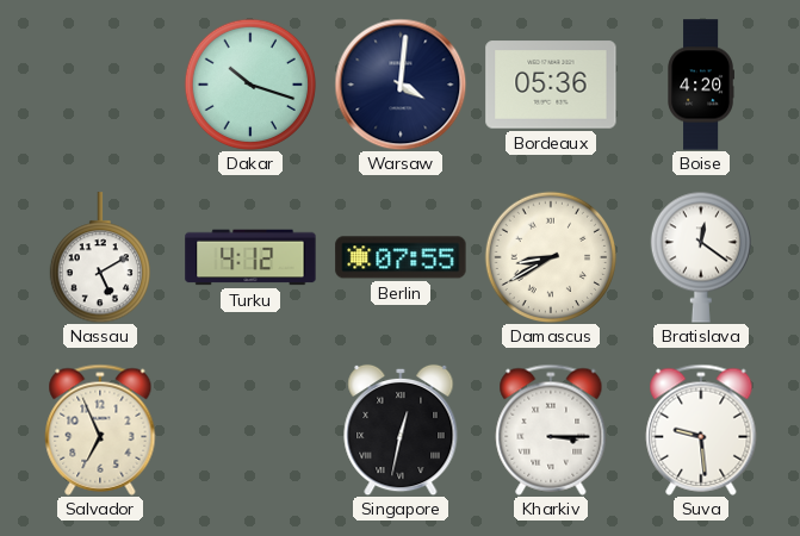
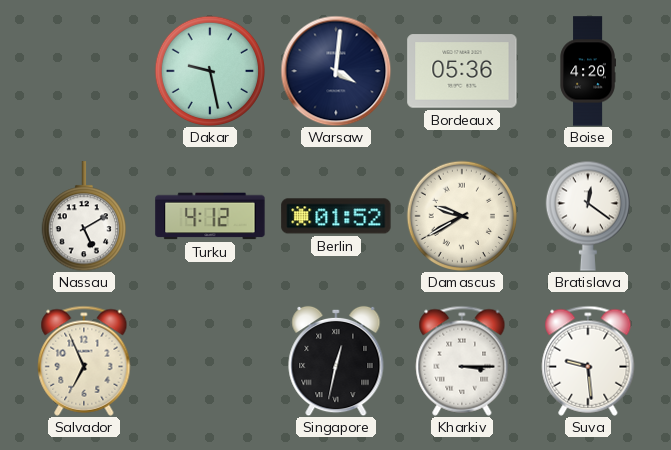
Dakar: 10:18 -> 9:28
Berlin: 07:55 -> 01:52
Damascus: 8:40 -> 9:40
